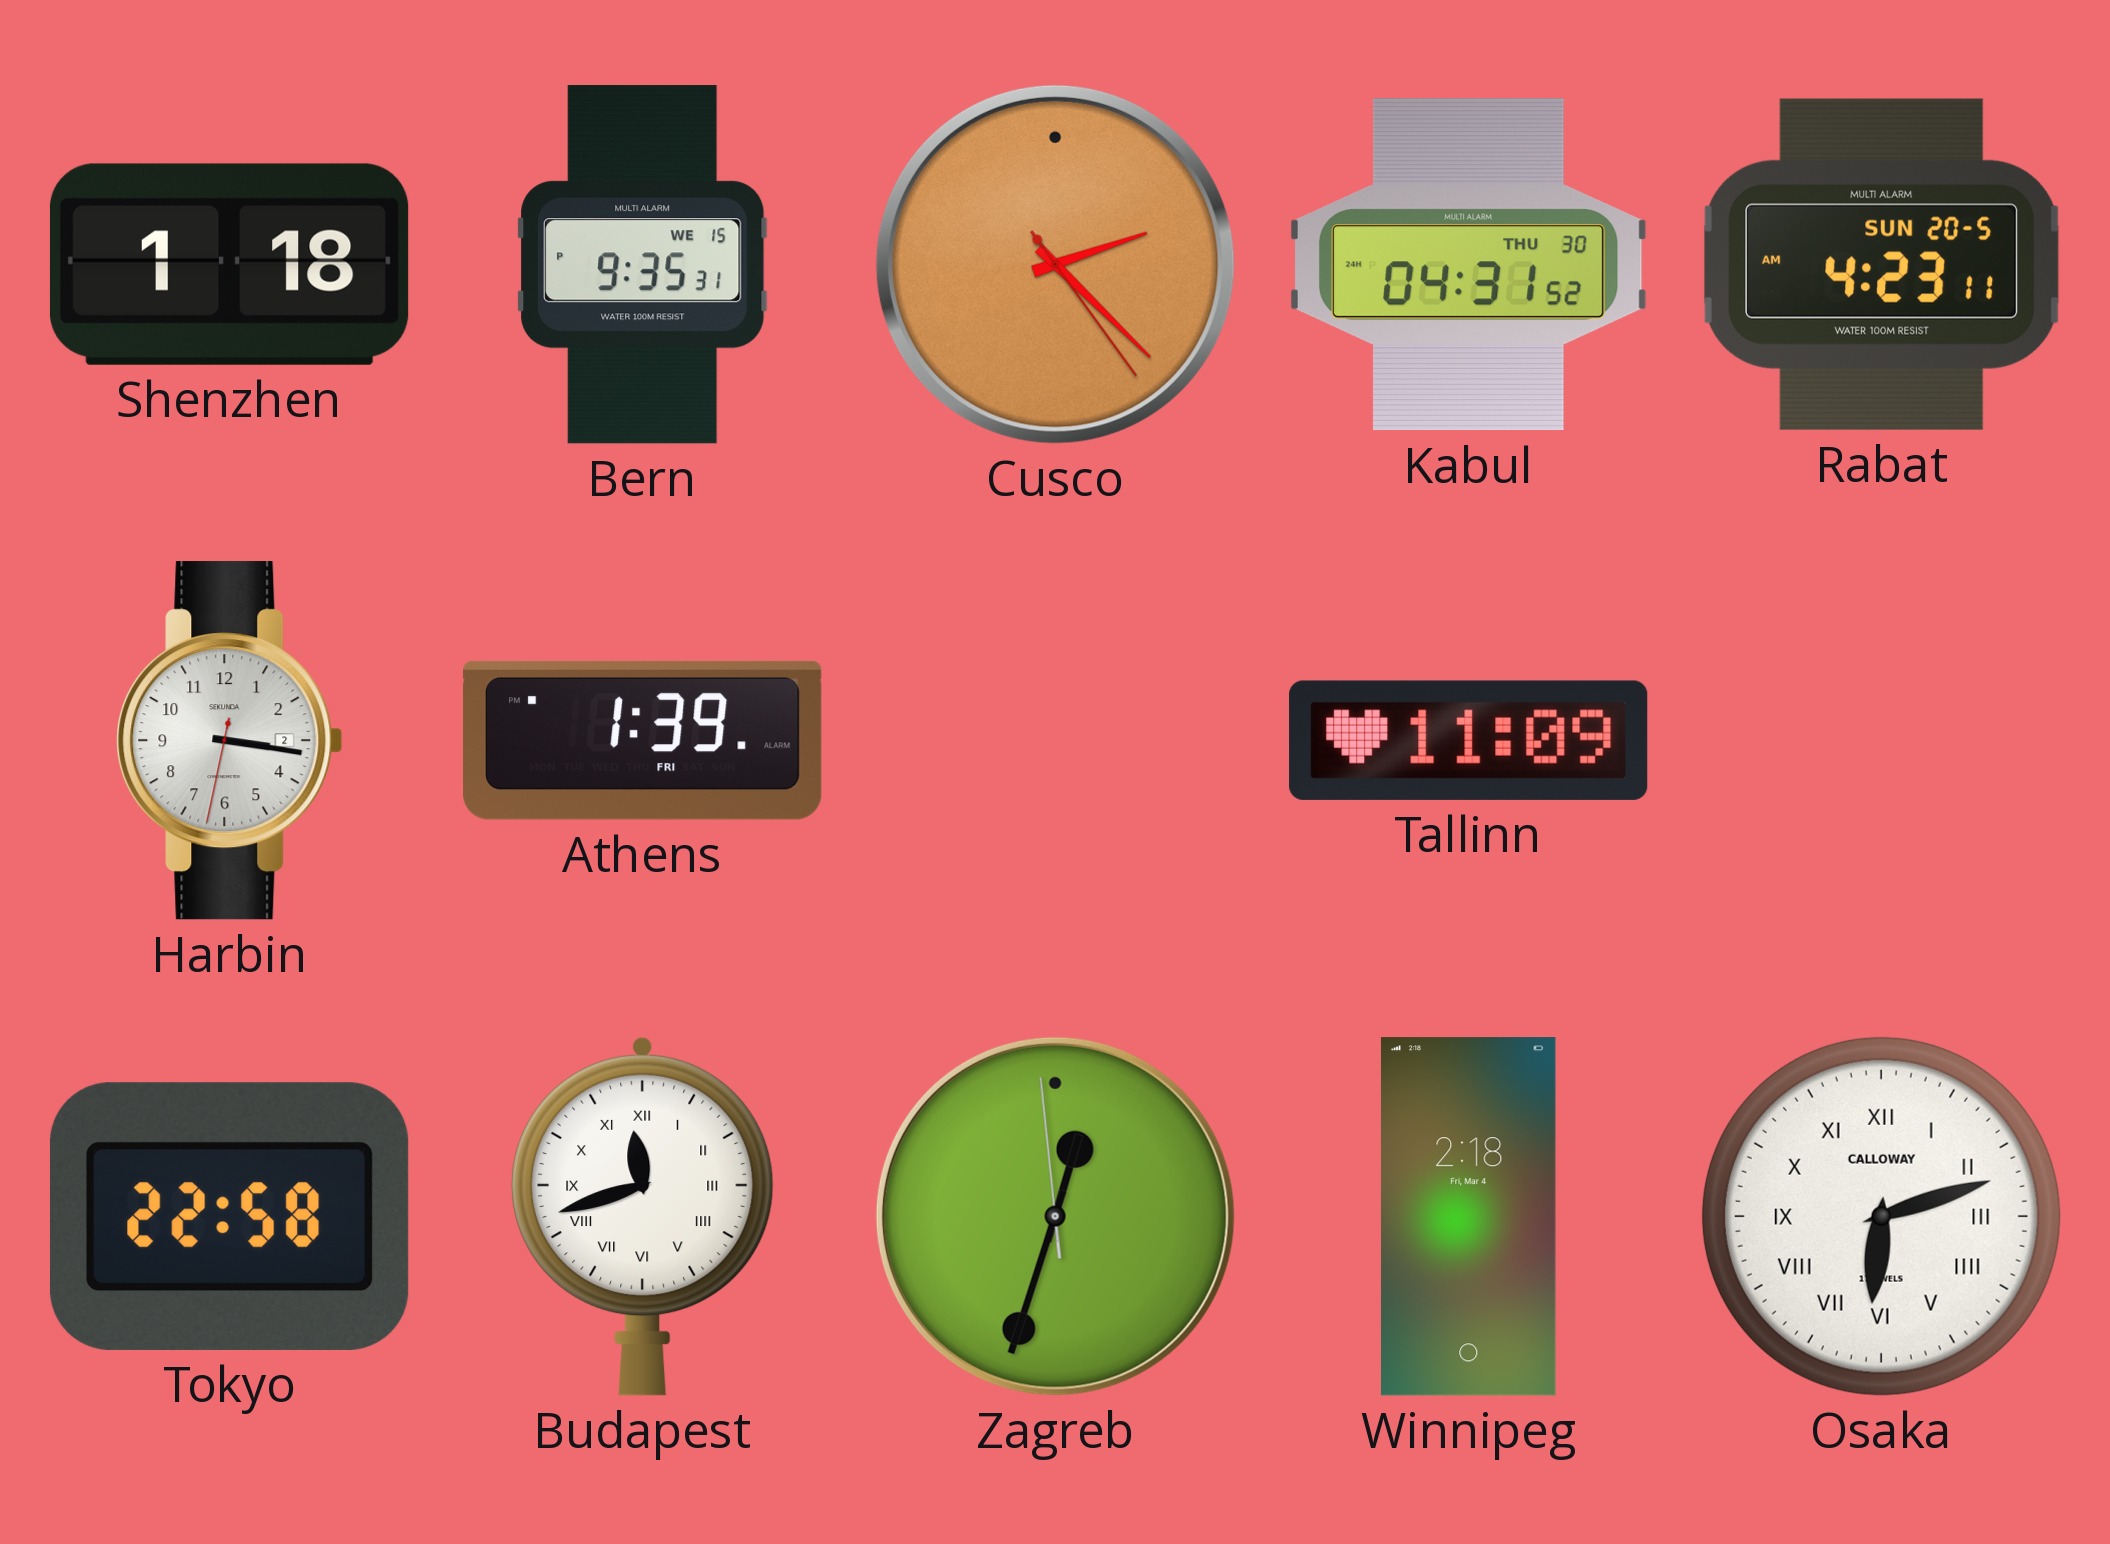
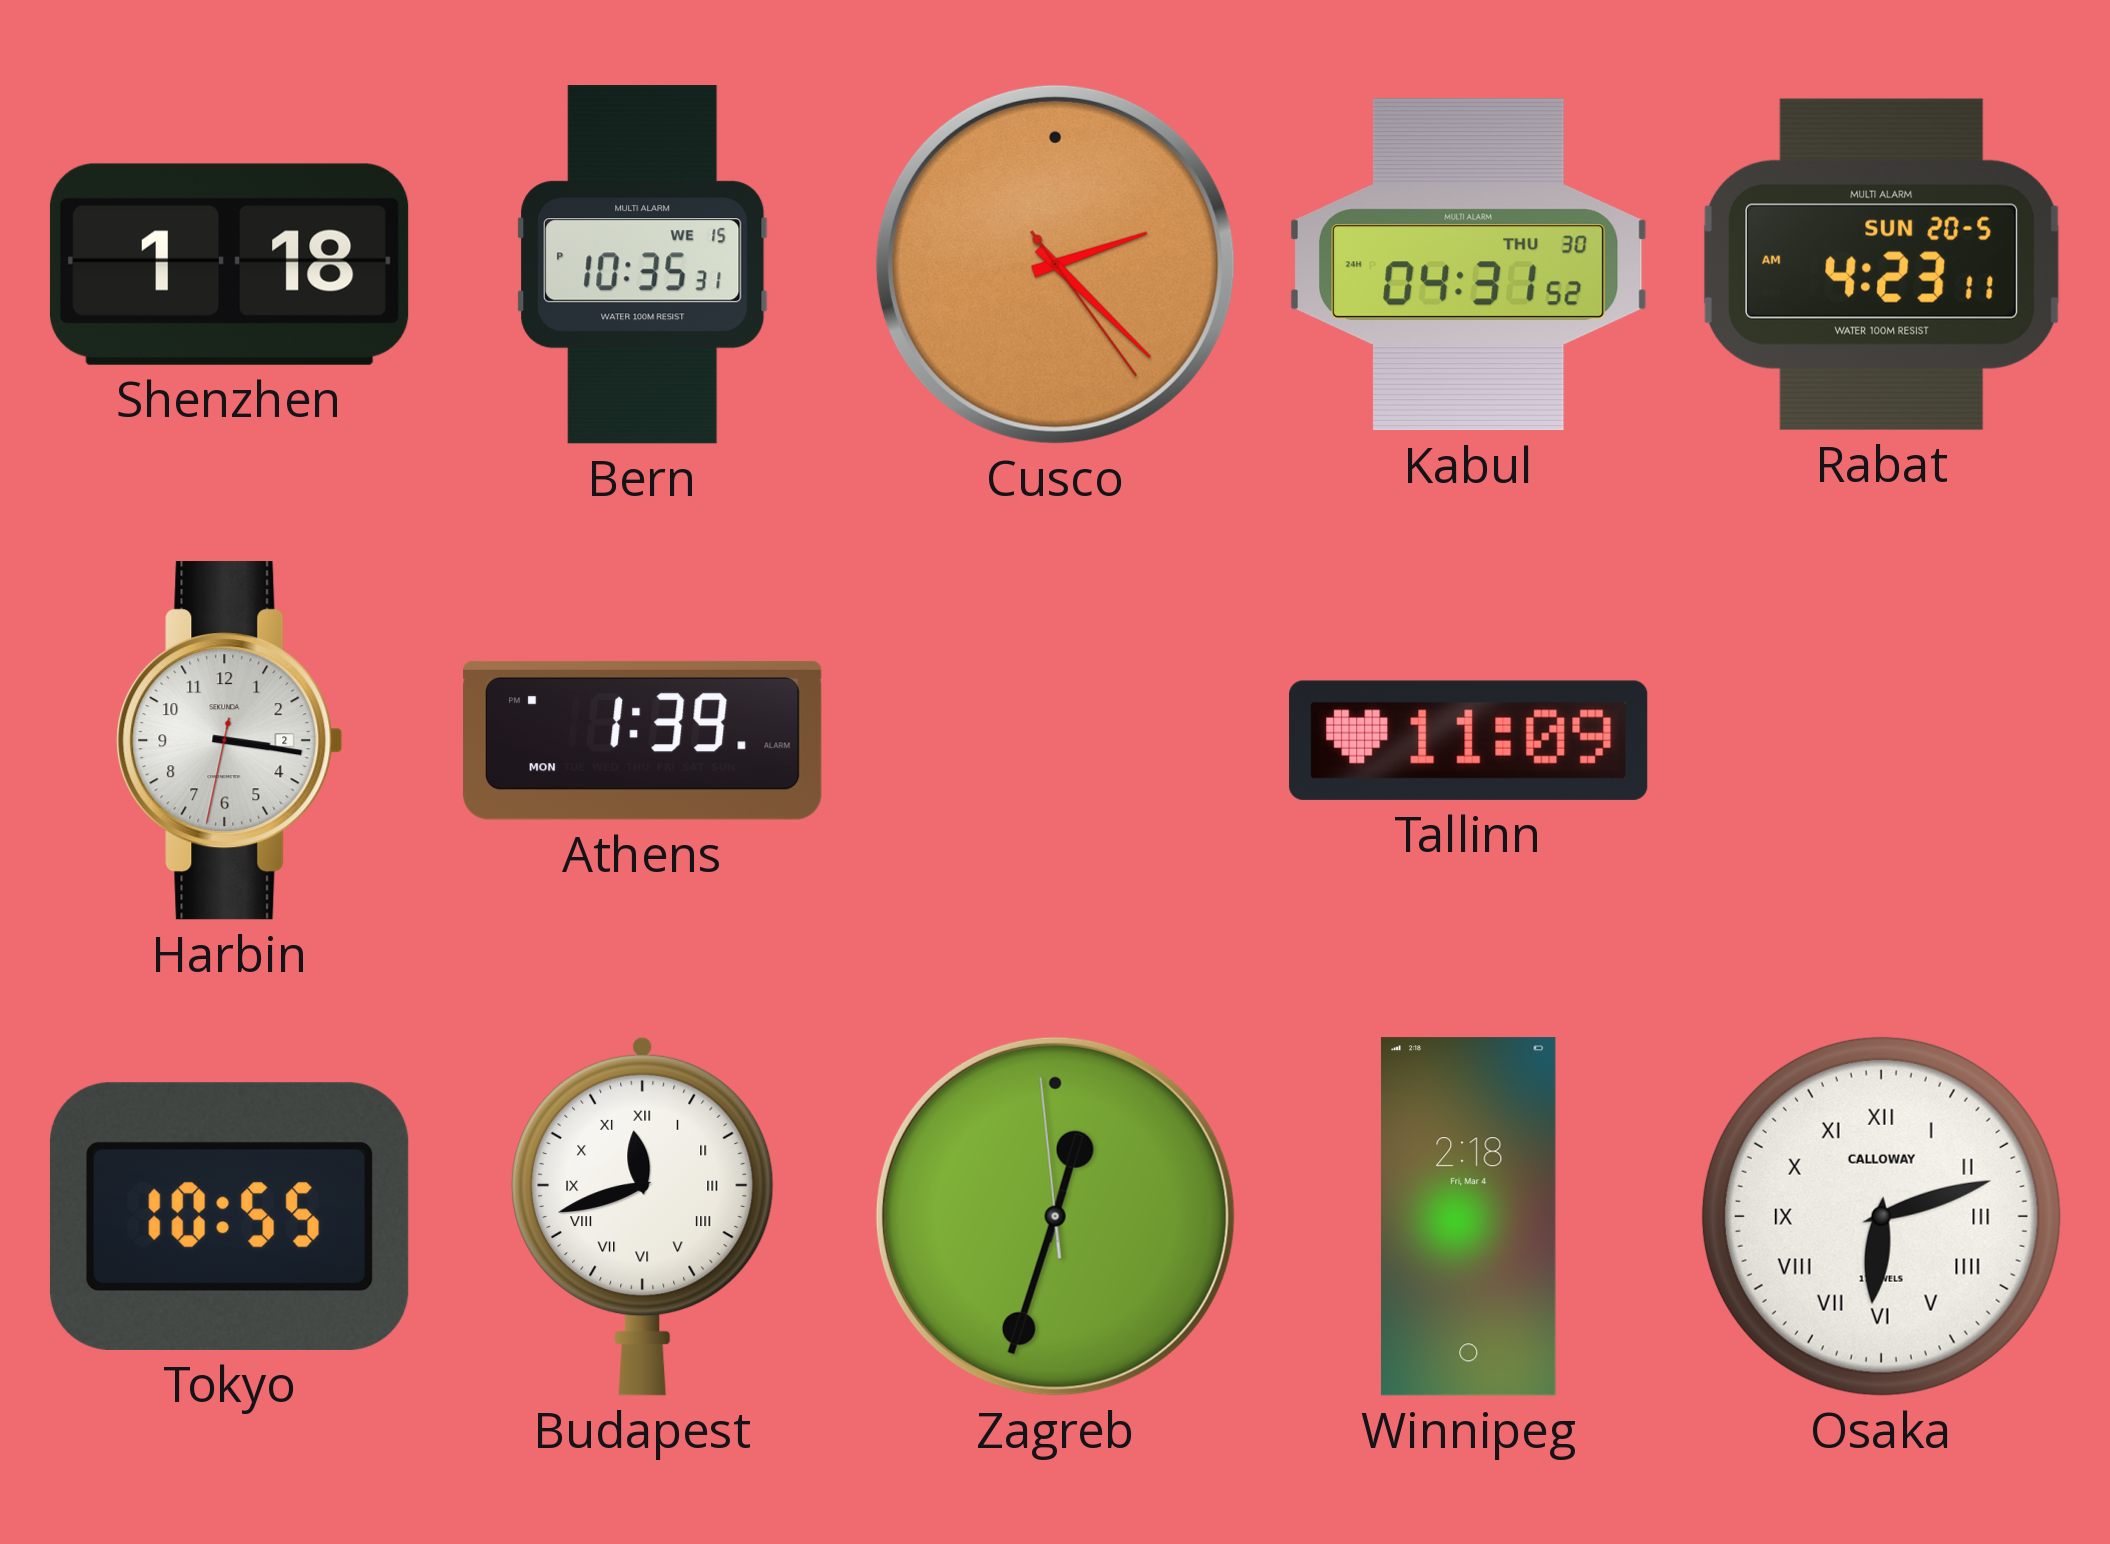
Bern: 9:35 -> 10:35
Athens date: FRI -> MON
Tokyo: 22:58 -> 10:55
